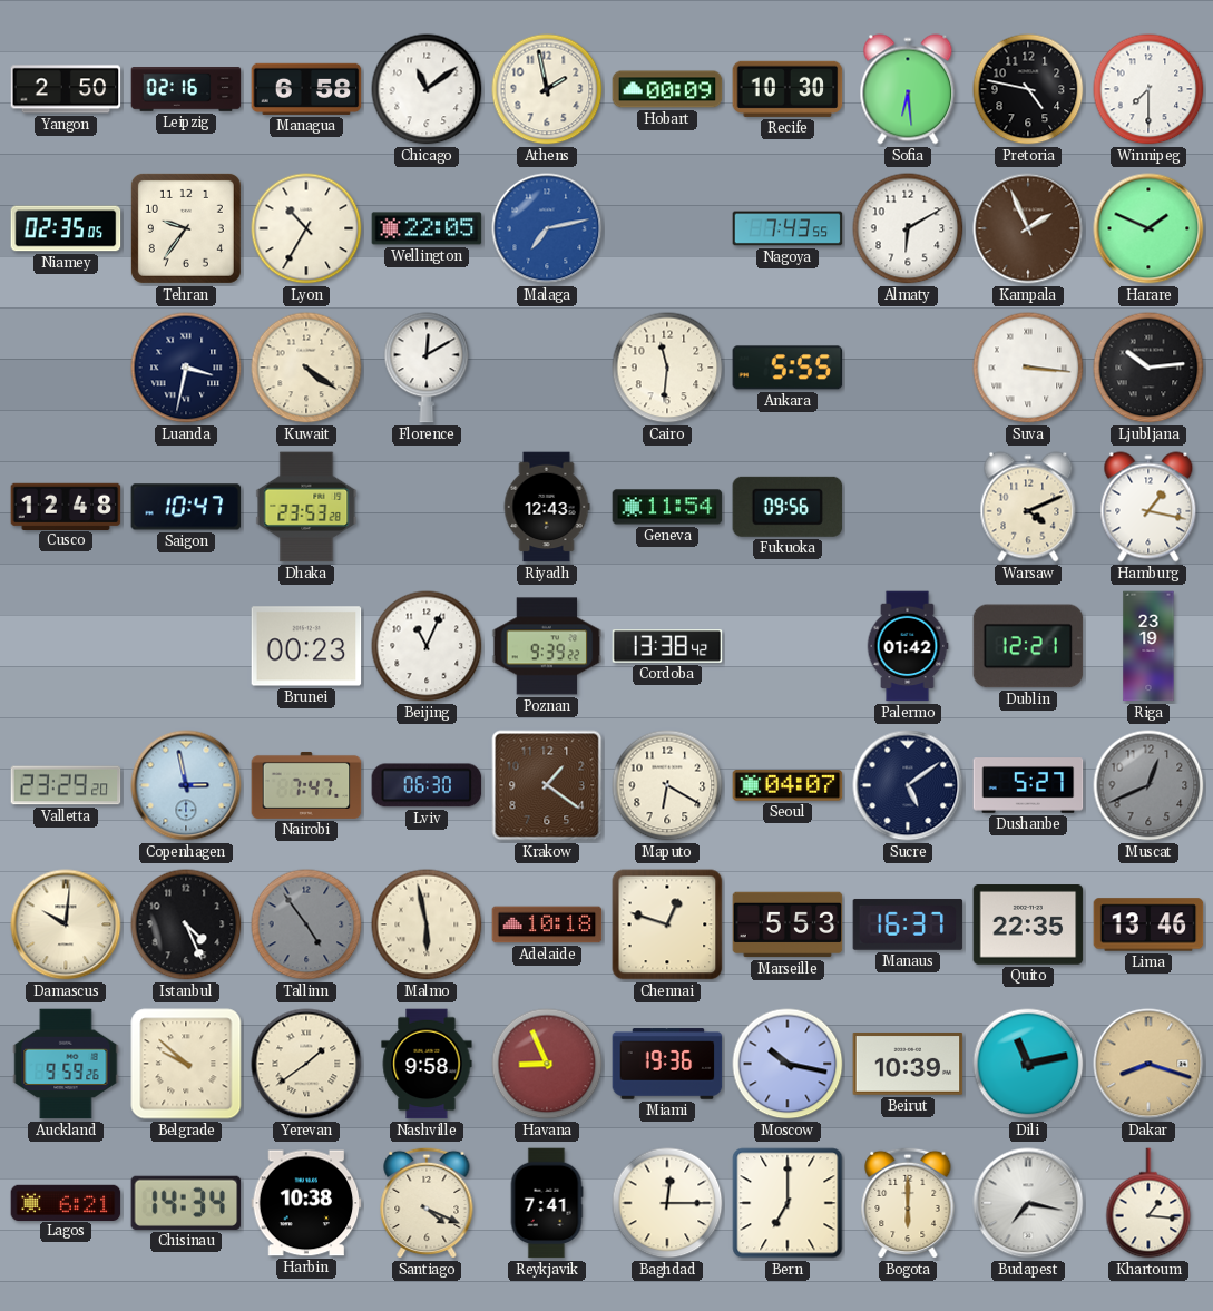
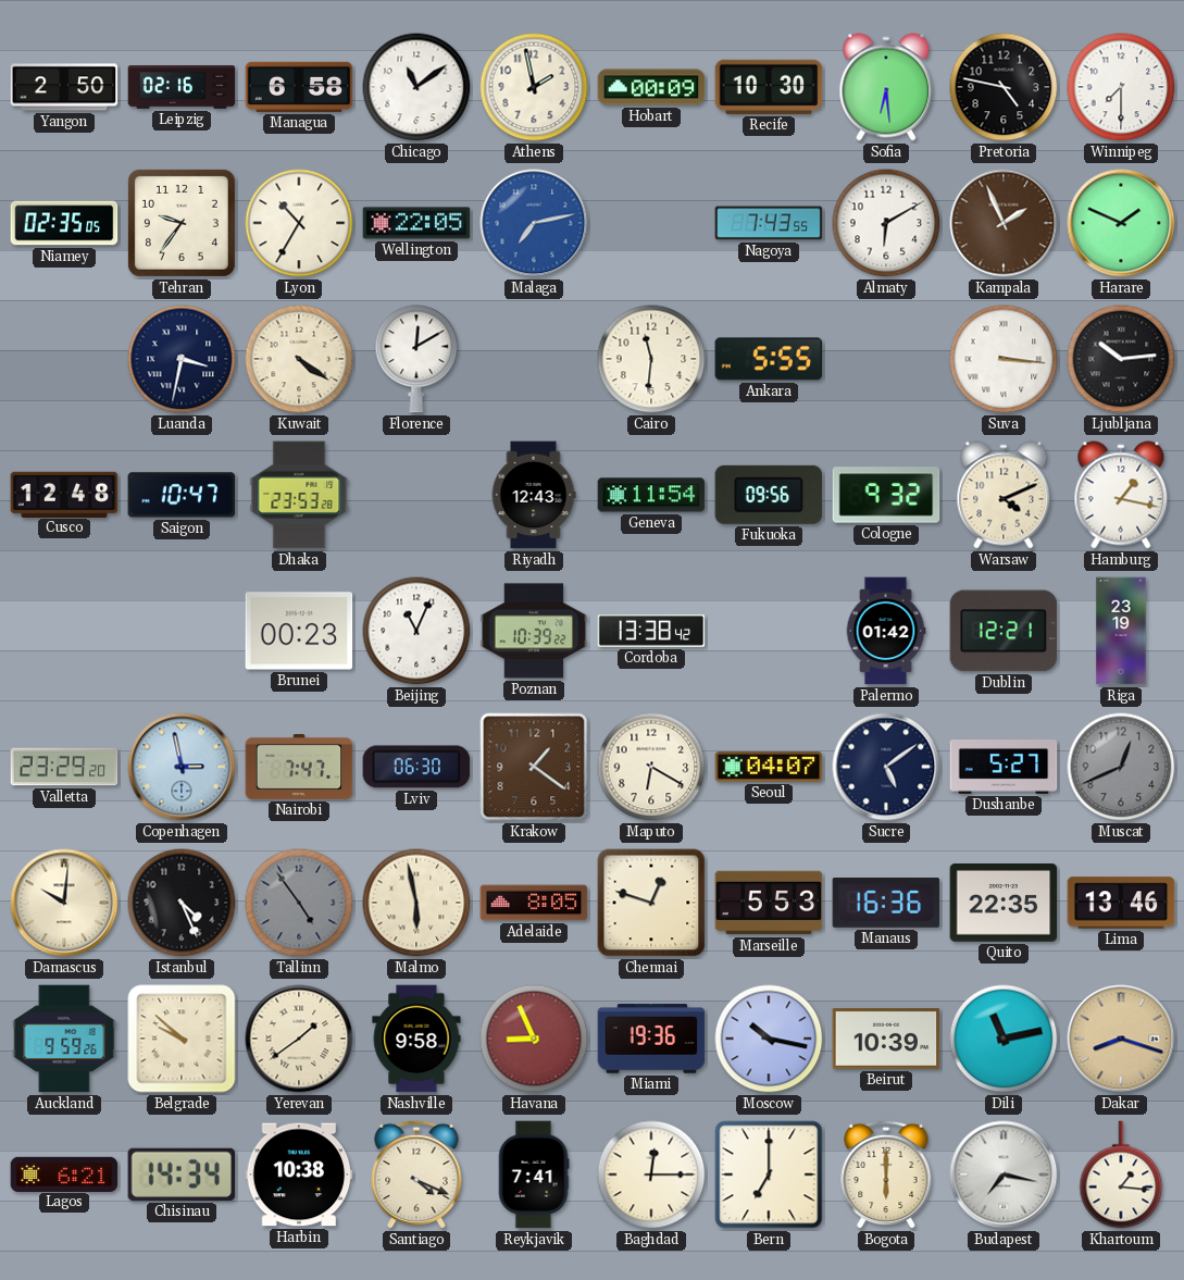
Cologne: none -> 9:32
Poznan: 9:39 -> 10:39
Adelaide: 10:18 -> 8:05
Manaus: 16:37 -> 16:36
